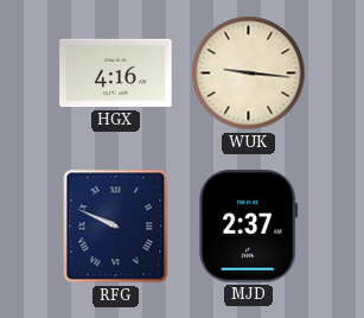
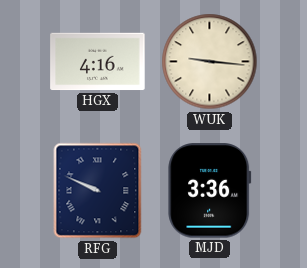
MJD: 2:37 -> 3:36
